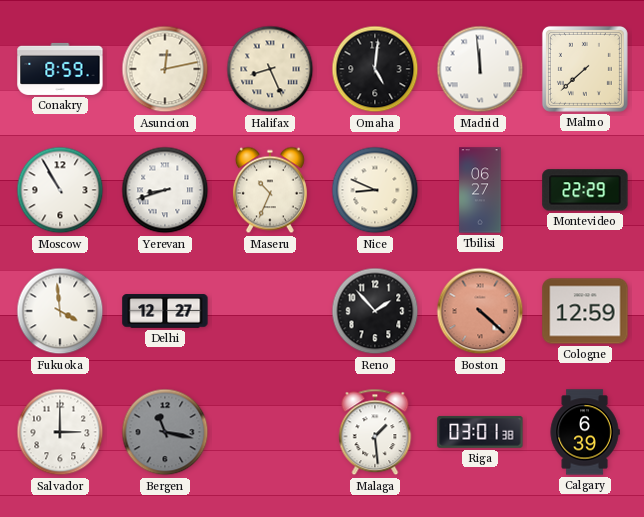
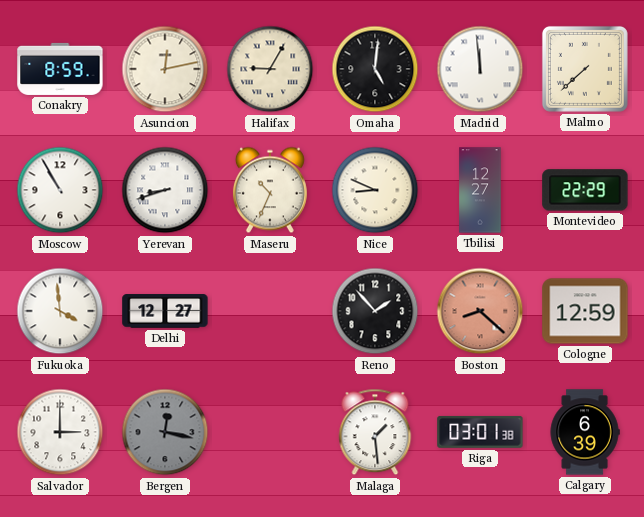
Halifax: 8:26 -> 9:05
Tbilisi: 06:27 -> 12:27
Boston: 4:22 -> 8:22
Bergen: 11:17 -> 12:17
